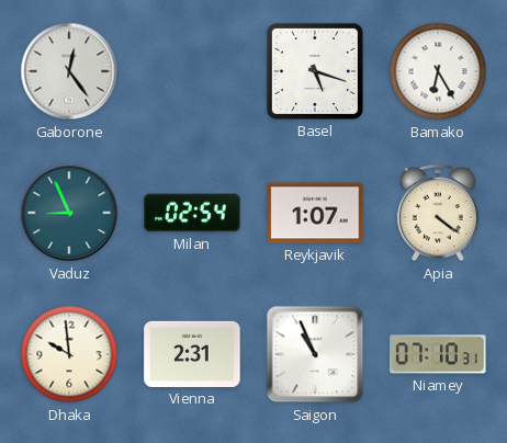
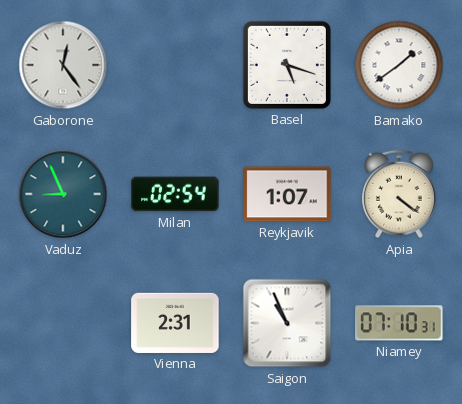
Bamako: 6:25 -> 1:39
Dhaka: 9:59 -> none
